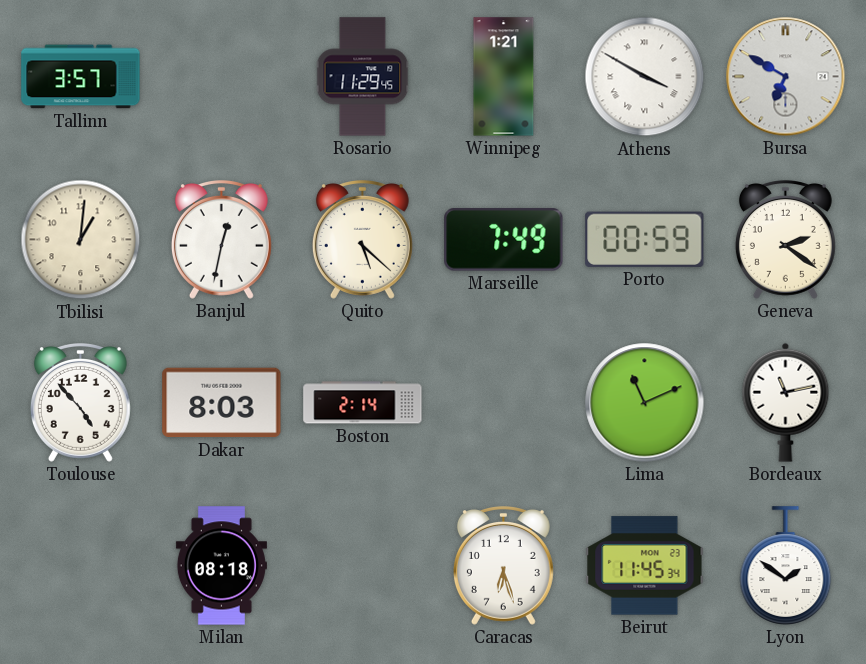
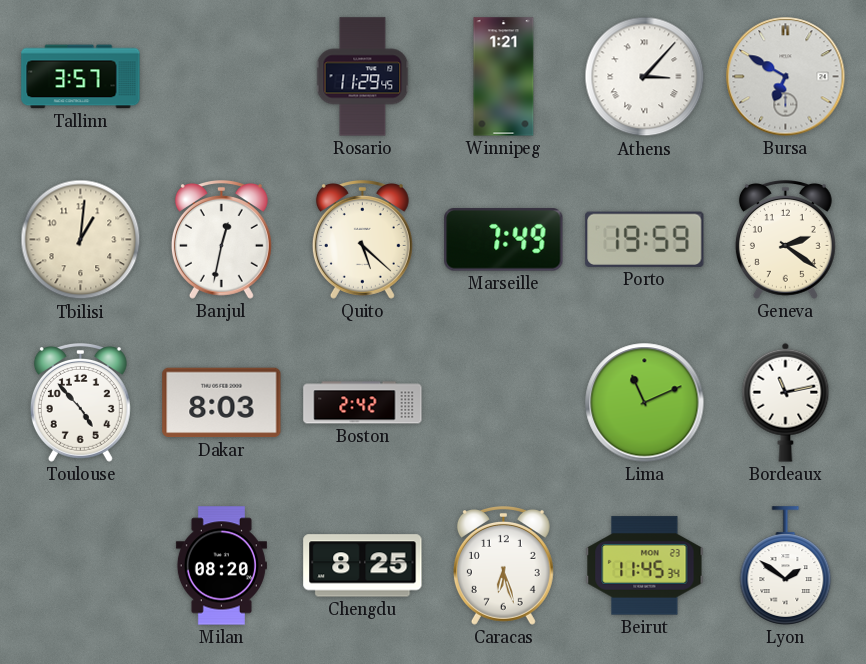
Athens: 3:50 -> 3:07
Porto: 00:59 -> 19:59
Boston: 2:14 -> 2:42
Milan: 08:18 -> 08:20
Chengdu: none -> 8:25
